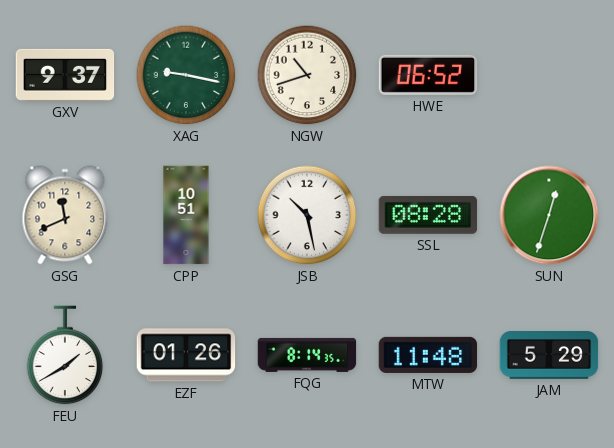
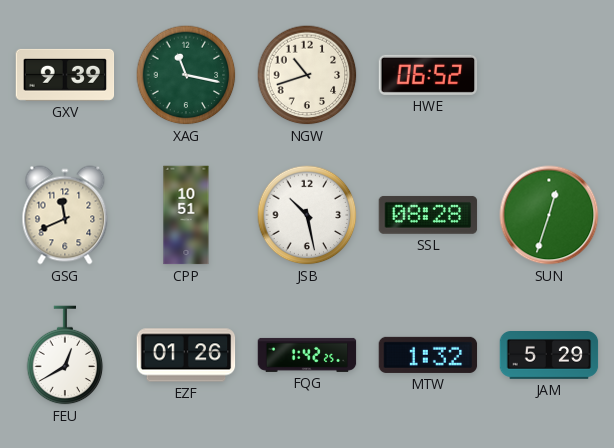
GXV: 9:37 -> 9:39
XAG: 9:17 -> 11:17
FEU: 1:40 -> 12:40
FQG: 8:14 -> 1:42
MTW: 11:48 -> 1:32
